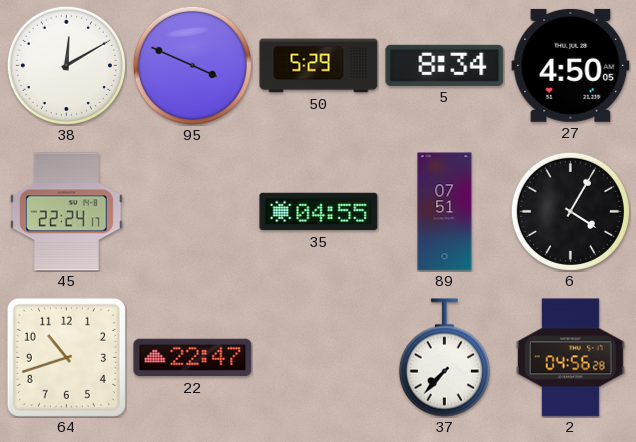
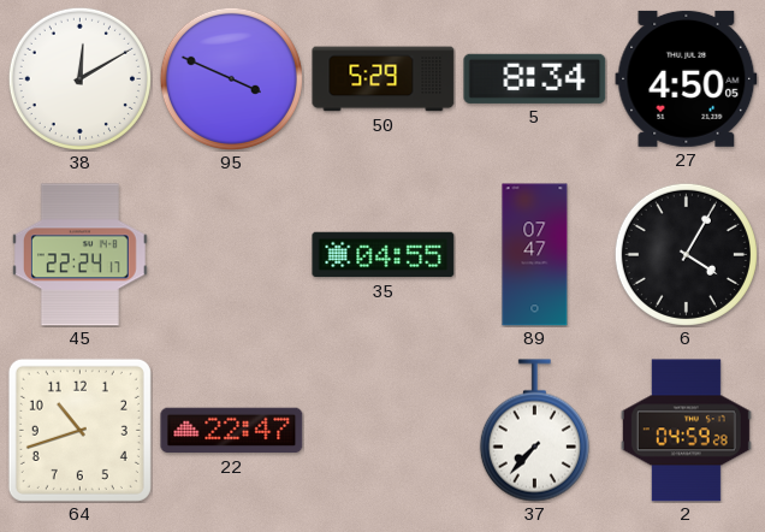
89: 07:51 -> 07:47
2: 04:56 -> 04:59
